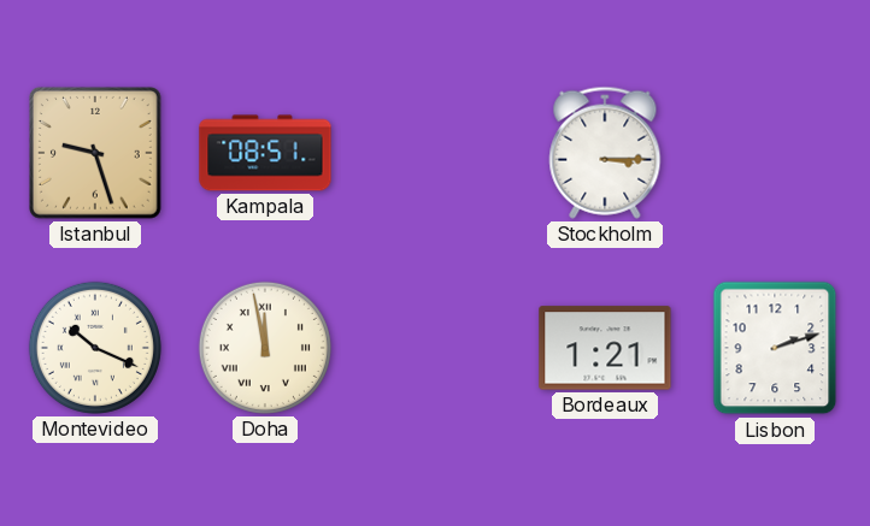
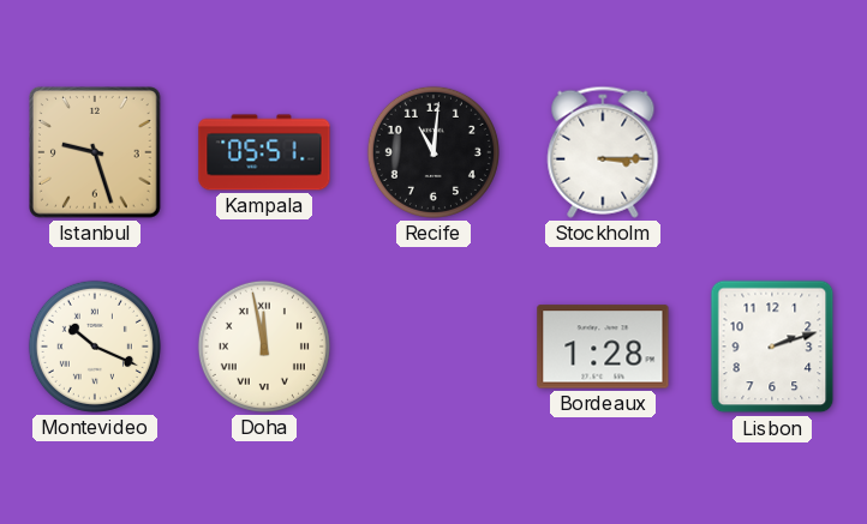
Kampala: 08:51 -> 05:51
Recife: none -> 11:01
Bordeaux: 1:21 -> 1:28
